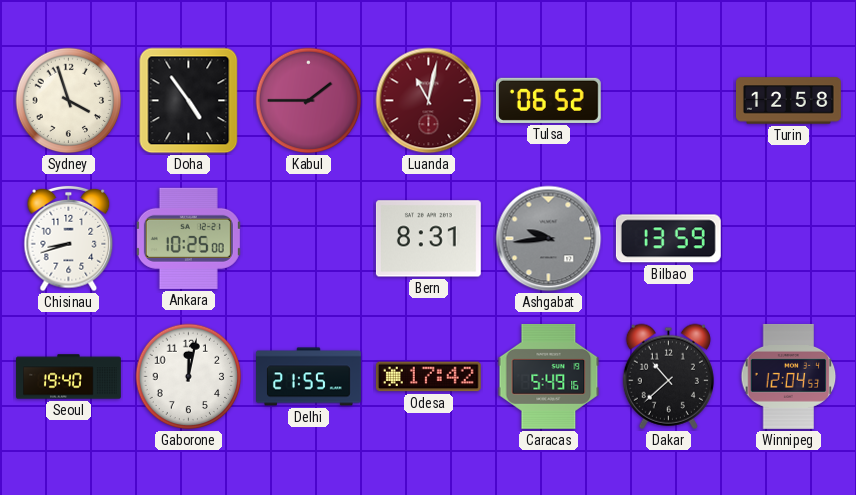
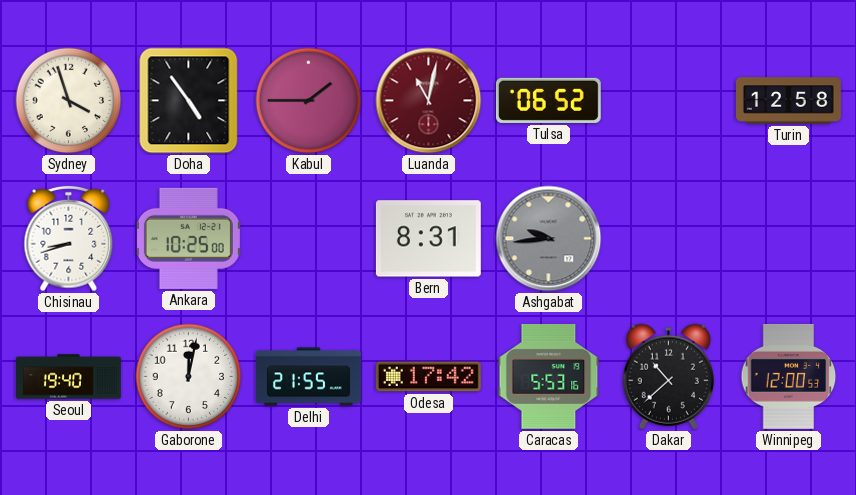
Bilbao: 13:59 -> none
Caracas: 5:49 -> 5:53
Winnipeg: 12:04 -> 12:00
